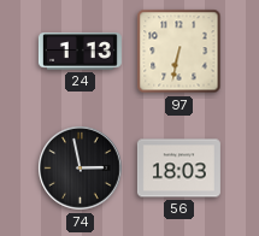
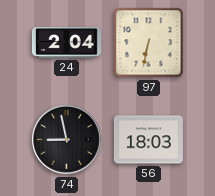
24: 1:13 -> 2:04
74: 2:58 -> 8:58
